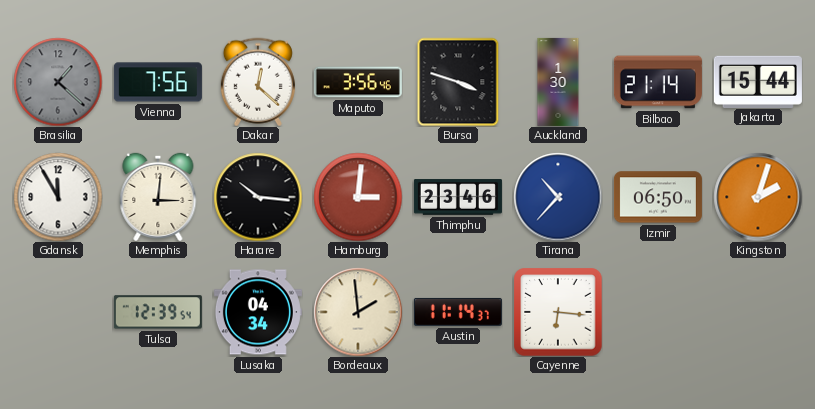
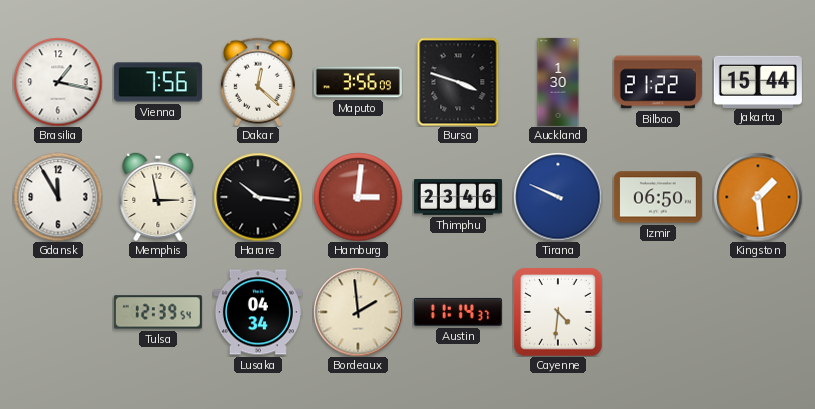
Brasilia: 1:22 -> 1:17
Brasilia dial: grey -> white
Maputo: 3:56:46 -> 3:56:09
Bilbao: 21:14 -> 21:22
Memphis: 3:01 -> 2:58
Tirana: 10:37 -> 9:49
Kingston: 2:03 -> 1:29
Cayenne: 6:16 -> 4:31
